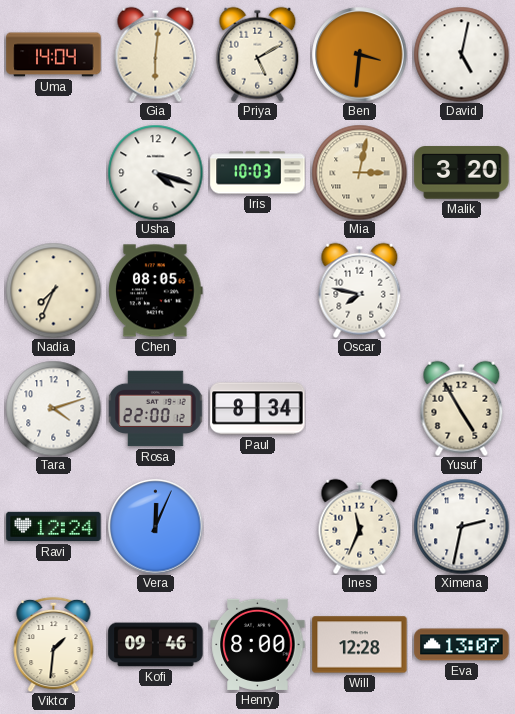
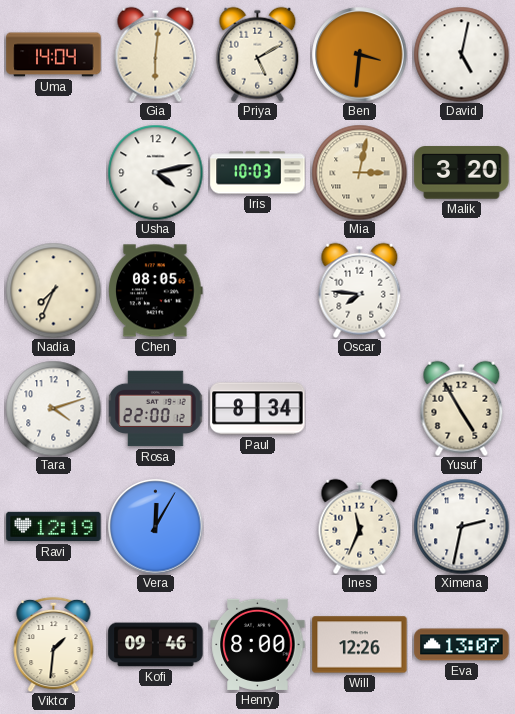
Usha: 4:18 -> 4:13
Oscar: 7:47 -> 7:46
Ravi: 12:24 -> 12:19
Vera: 12:04 -> 12:05
Will: 12:28 -> 12:26
